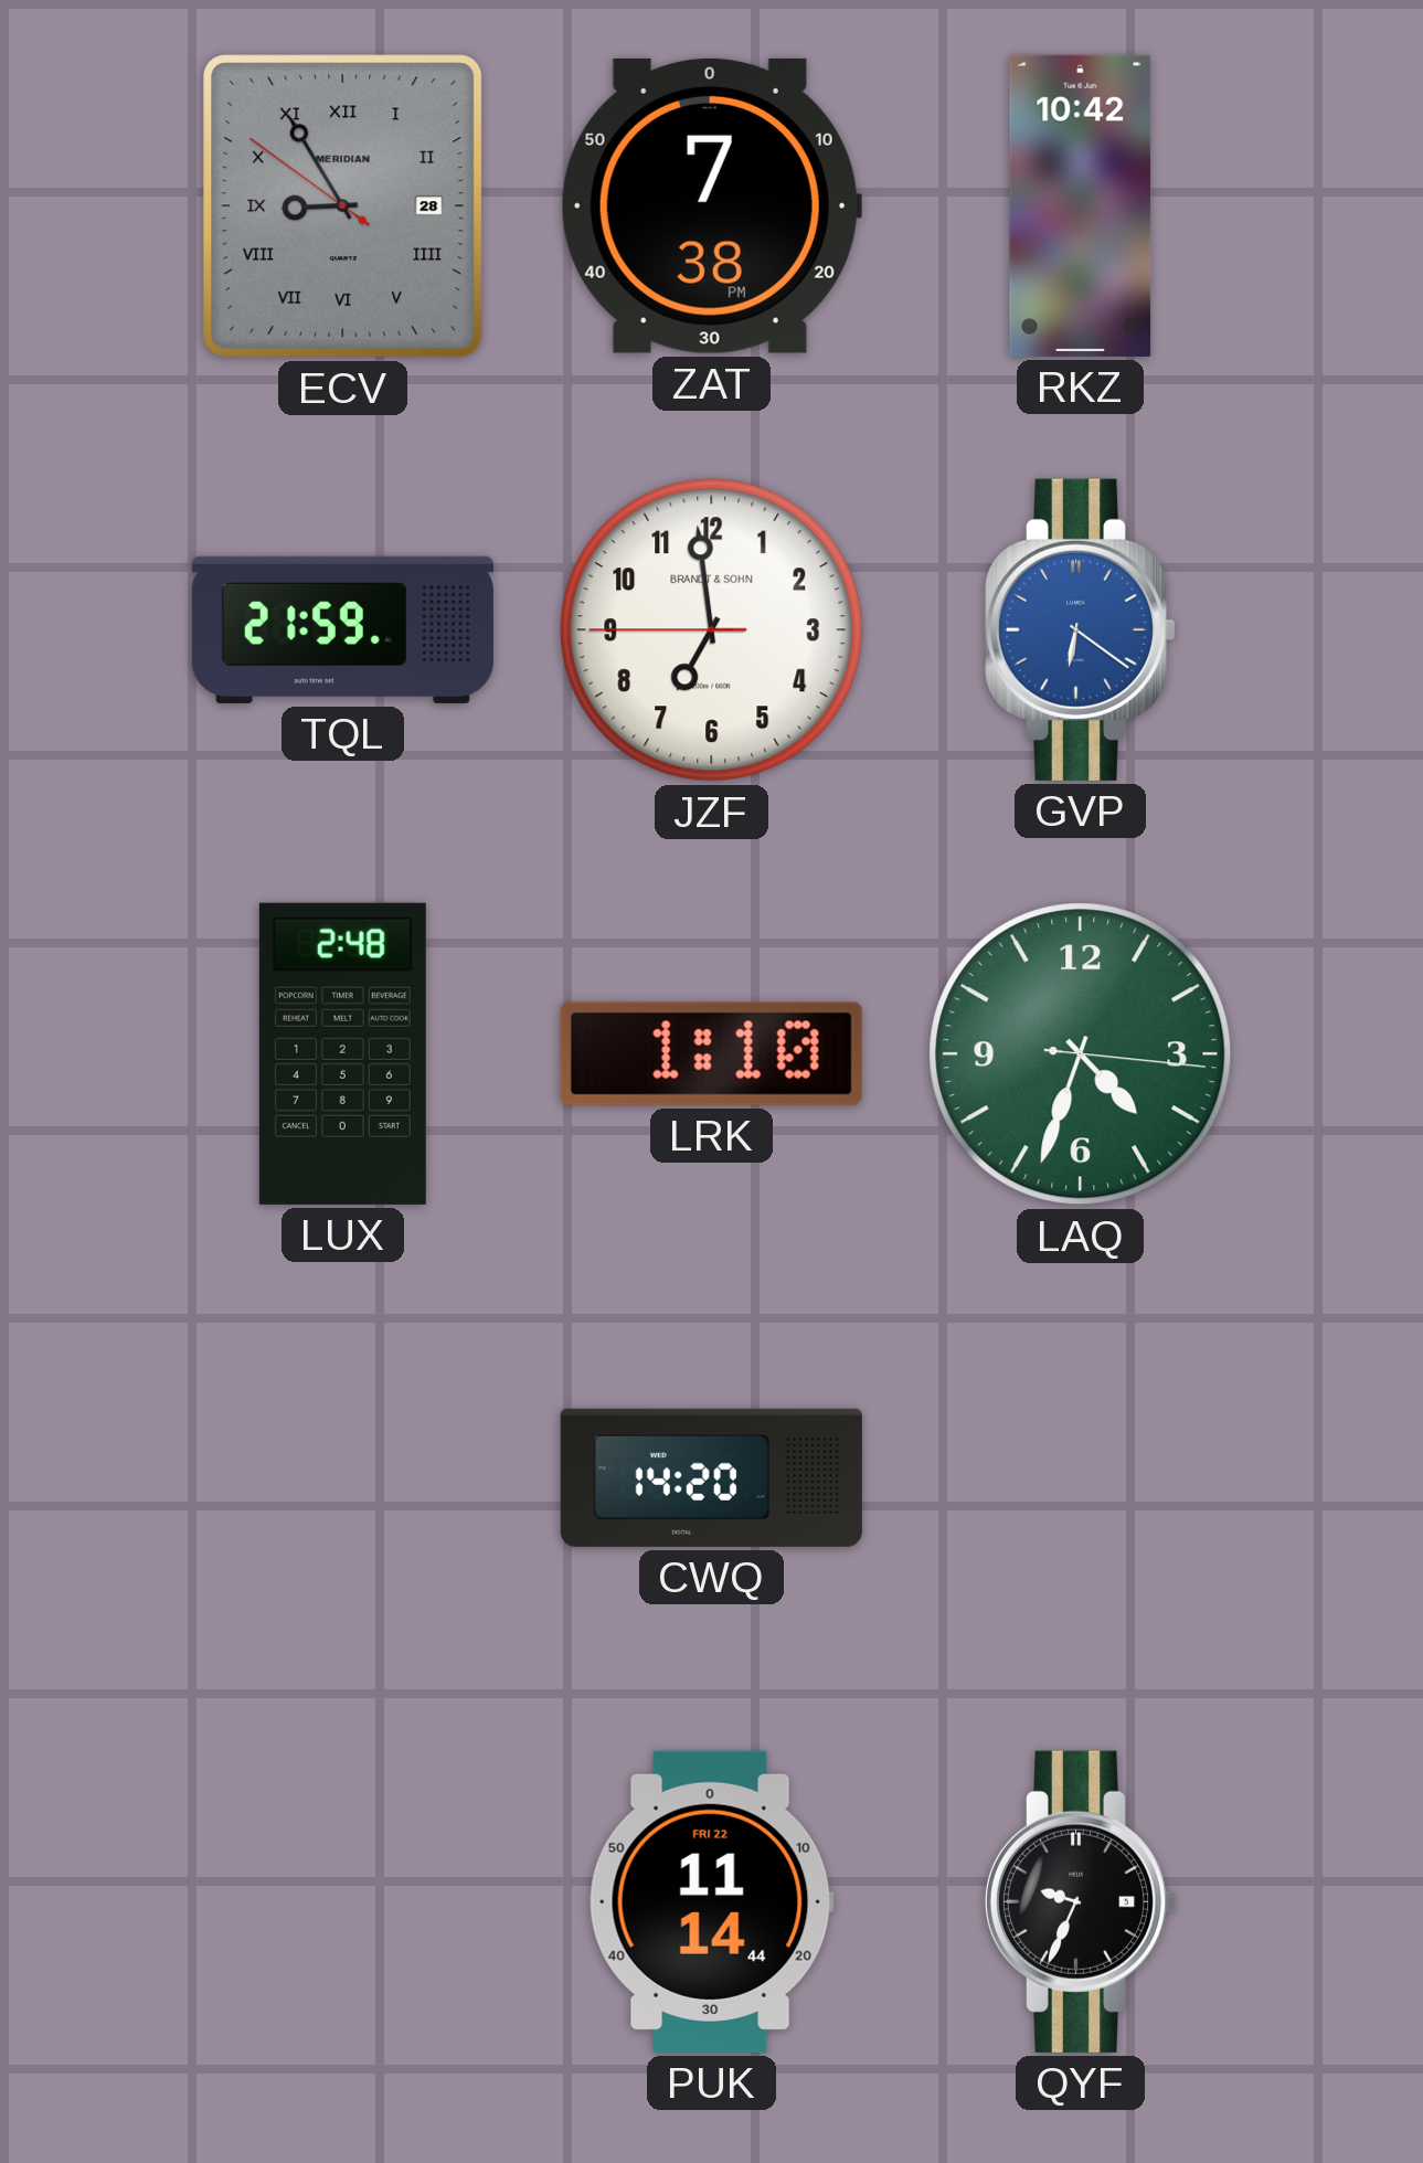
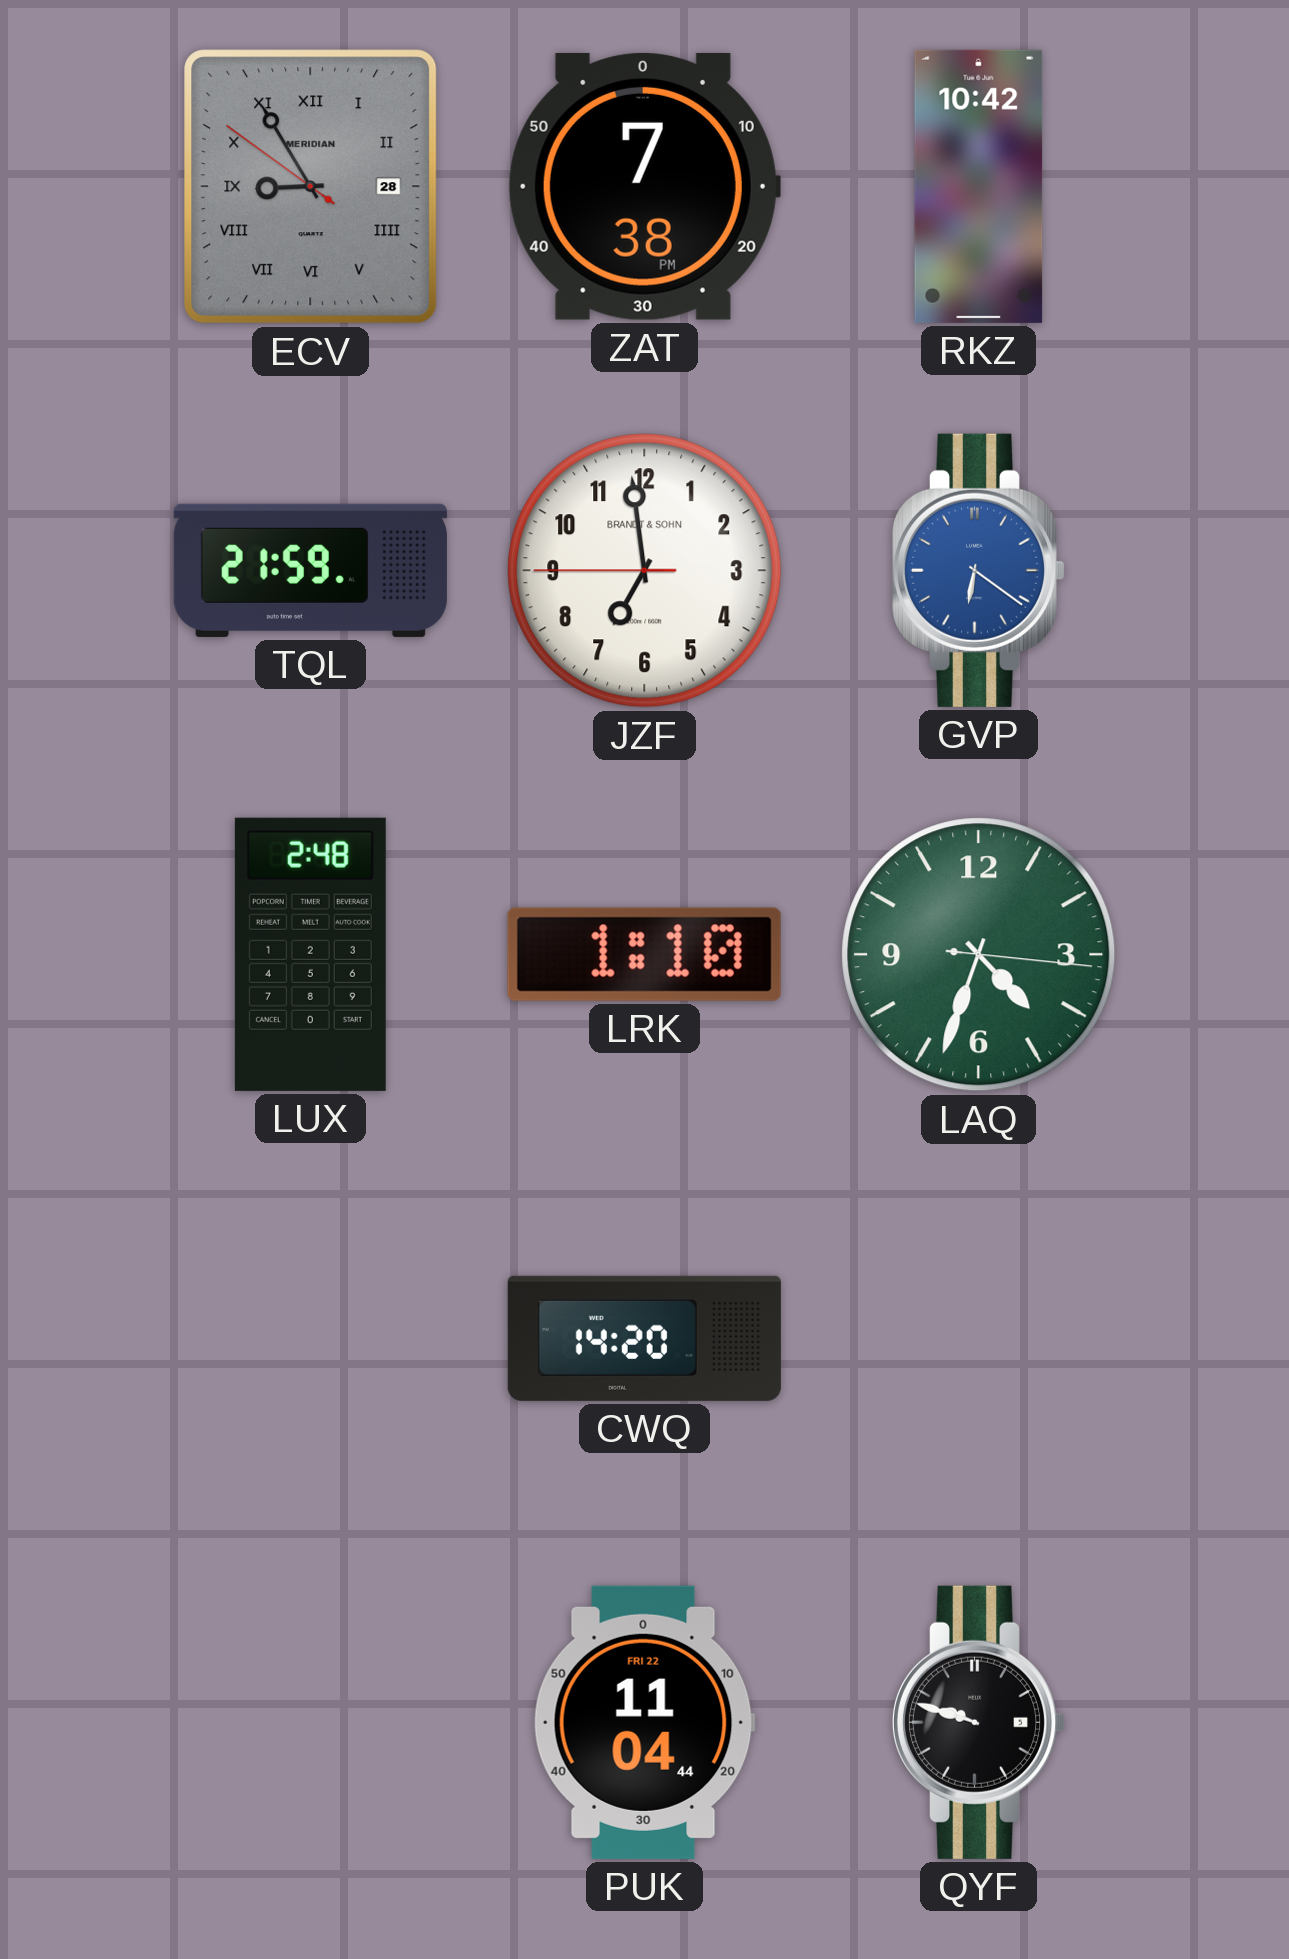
PUK: 11:14 -> 11:04
QYF: 9:34 -> 9:48
